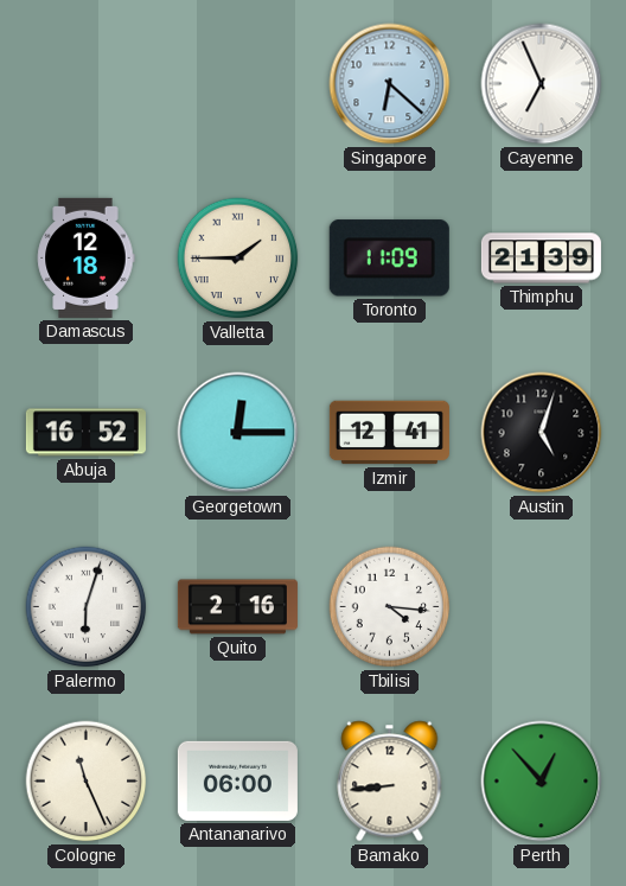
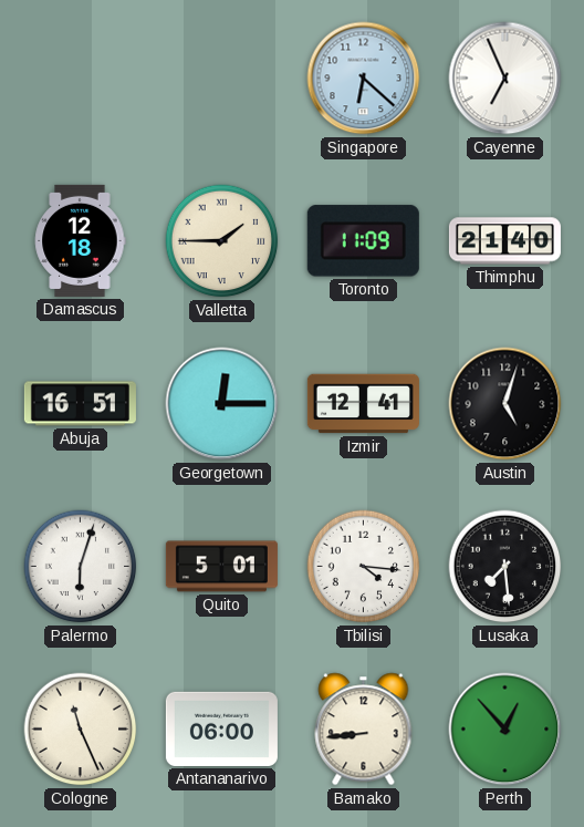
Thimphu: 21:39 -> 21:40
Abuja: 16:52 -> 16:51
Quito: 2:16 -> 5:01
Lusaka: none -> 7:29
